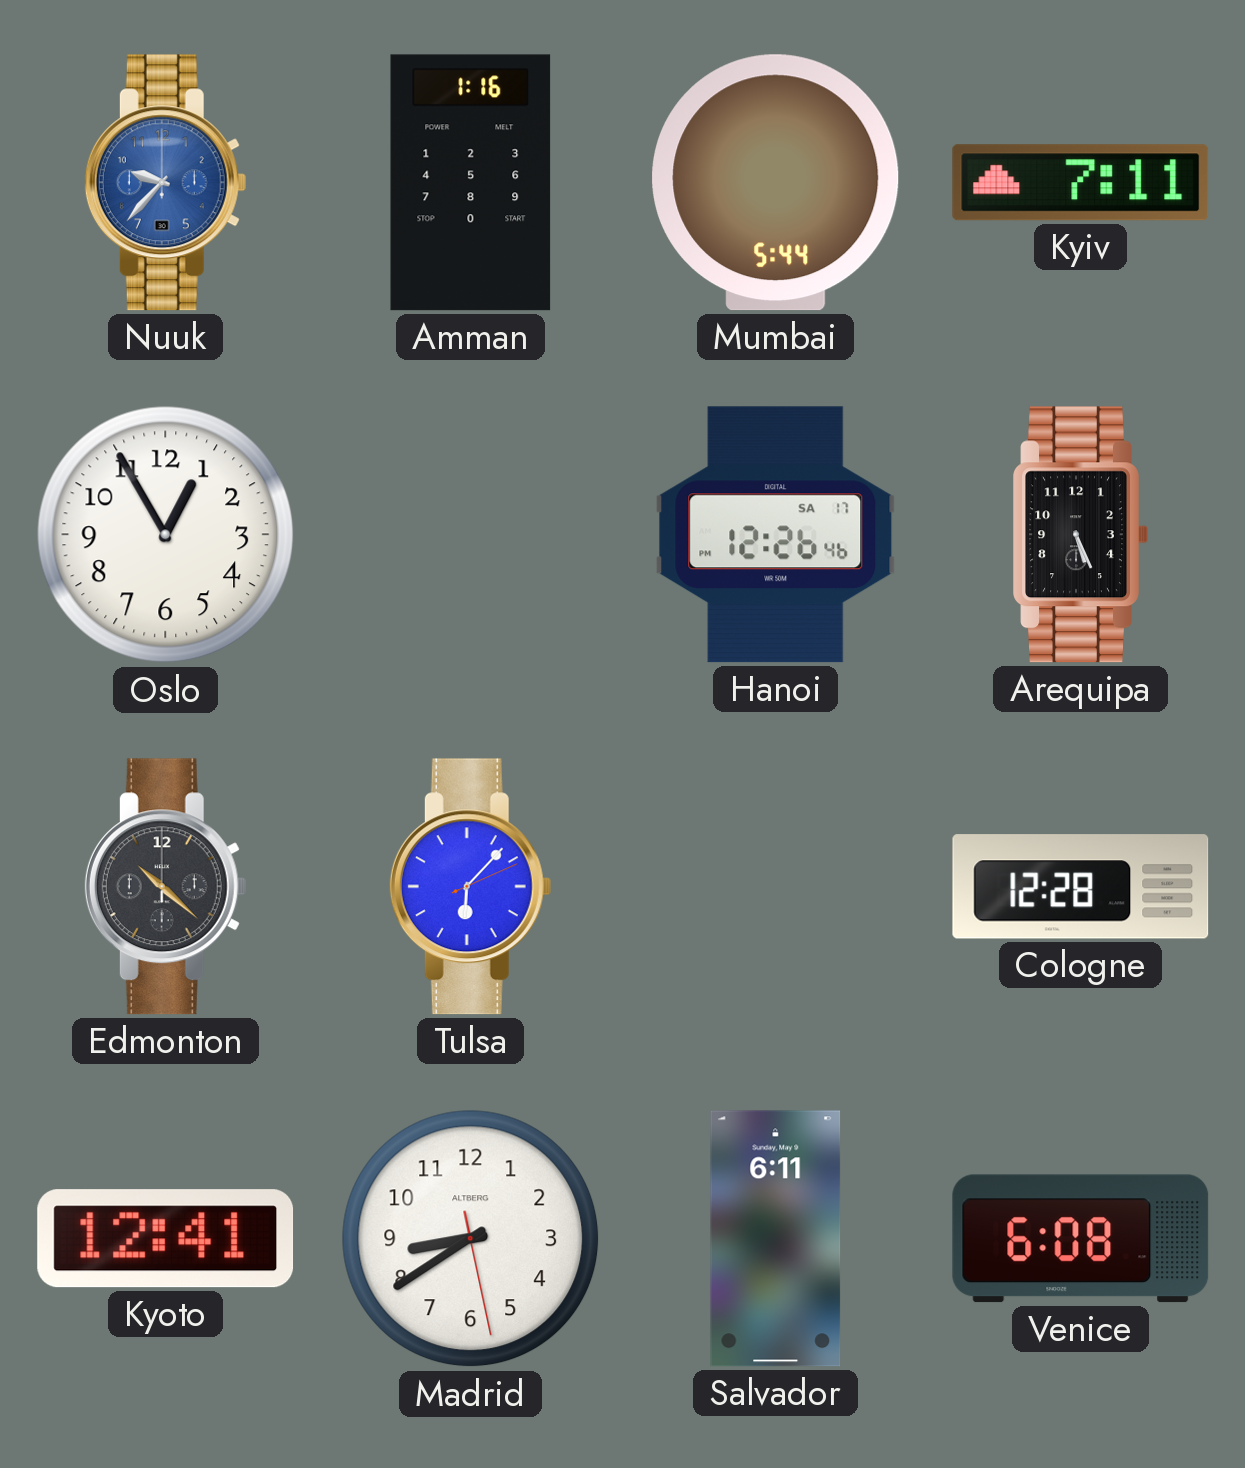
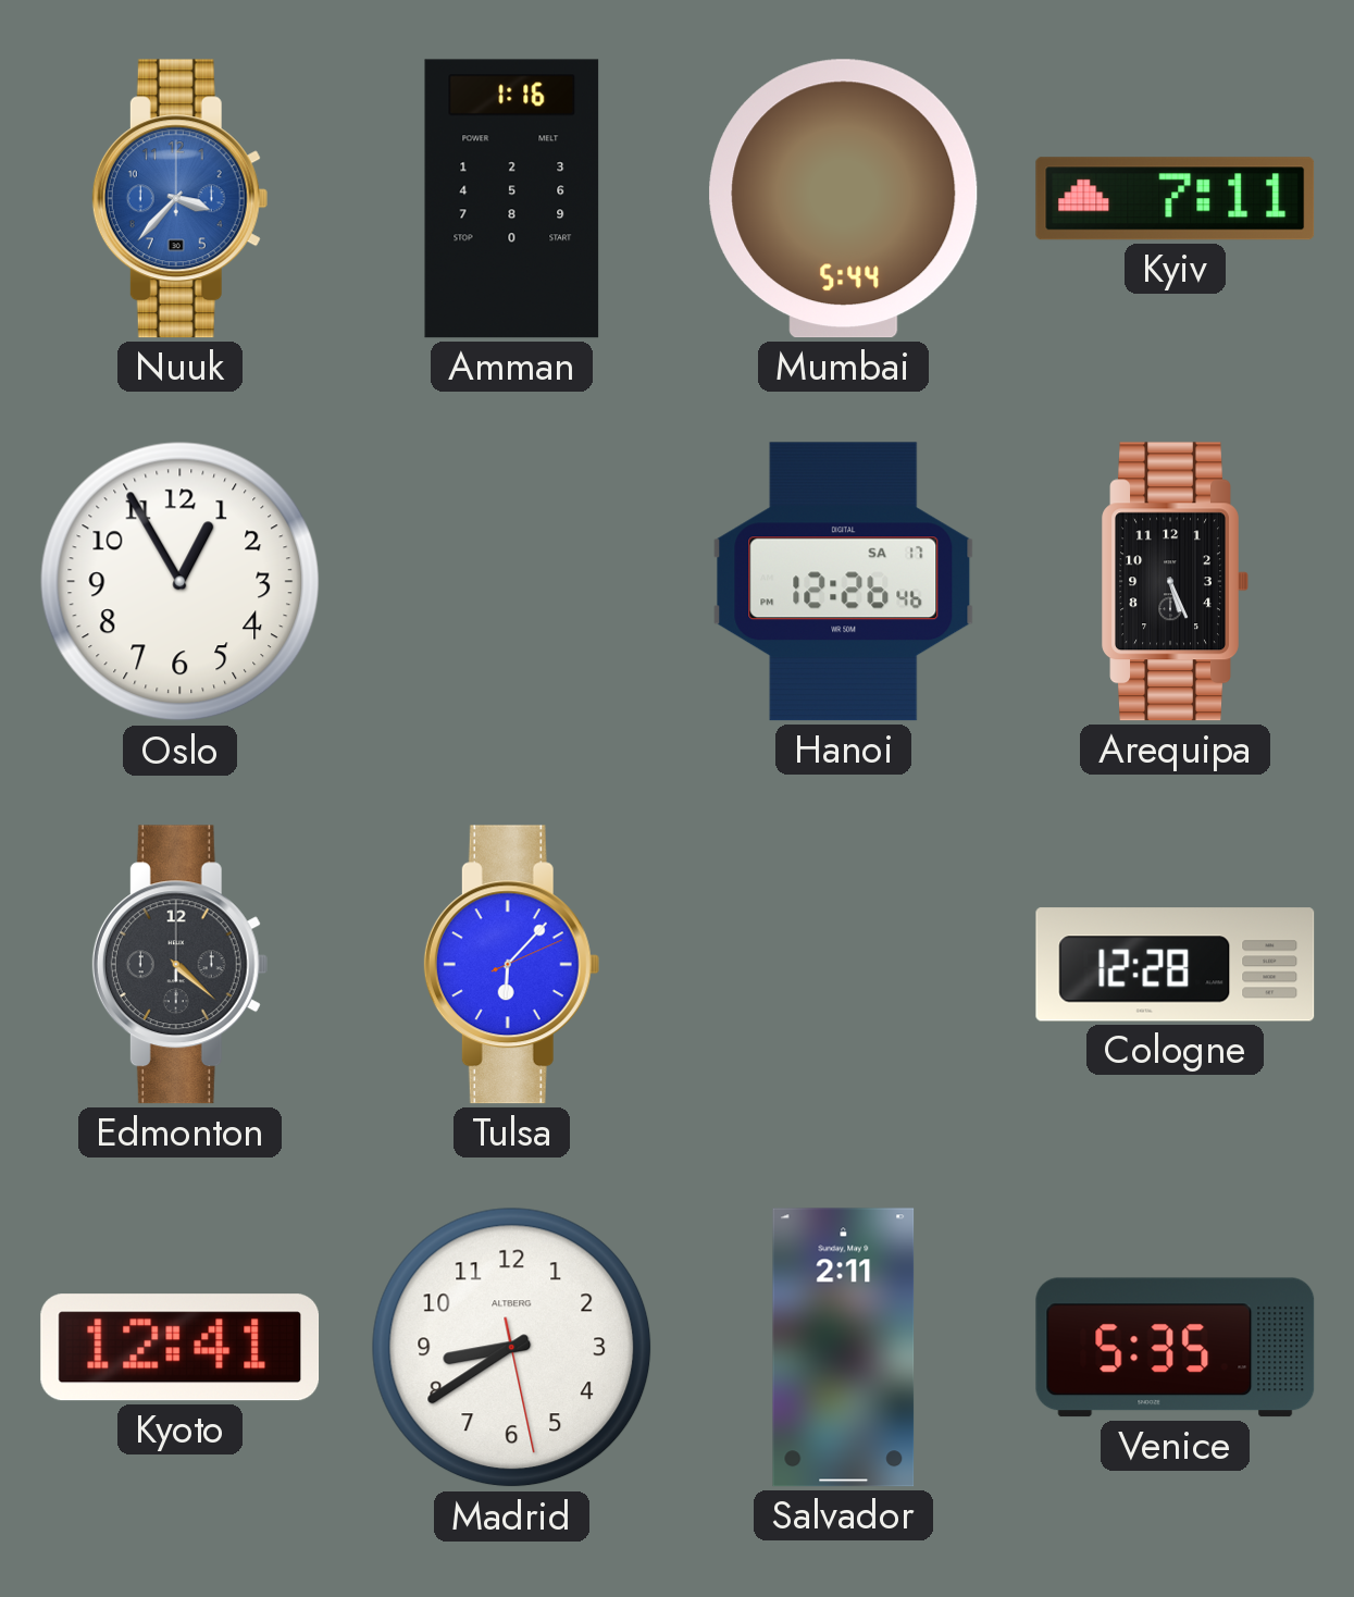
Nuuk: 9:37 -> 3:37
Edmonton: 10:22 -> 4:22
Salvador: 6:11 -> 2:11
Venice: 6:08 -> 5:35
